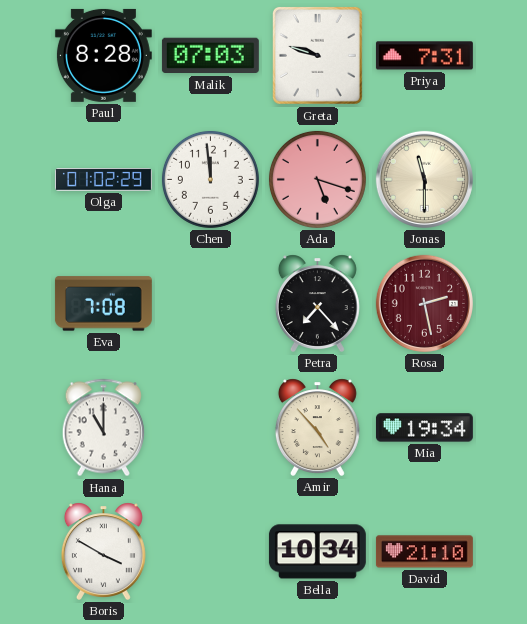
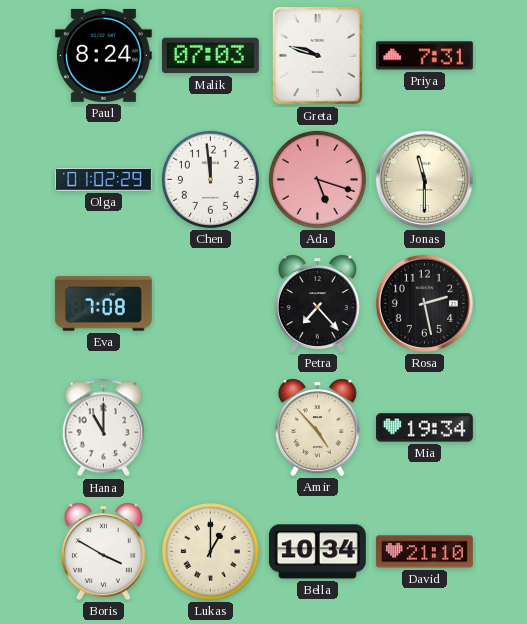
Paul: 8:28 -> 8:24
Rosa dial: burgundy -> black
Lukas: none -> 1:00
